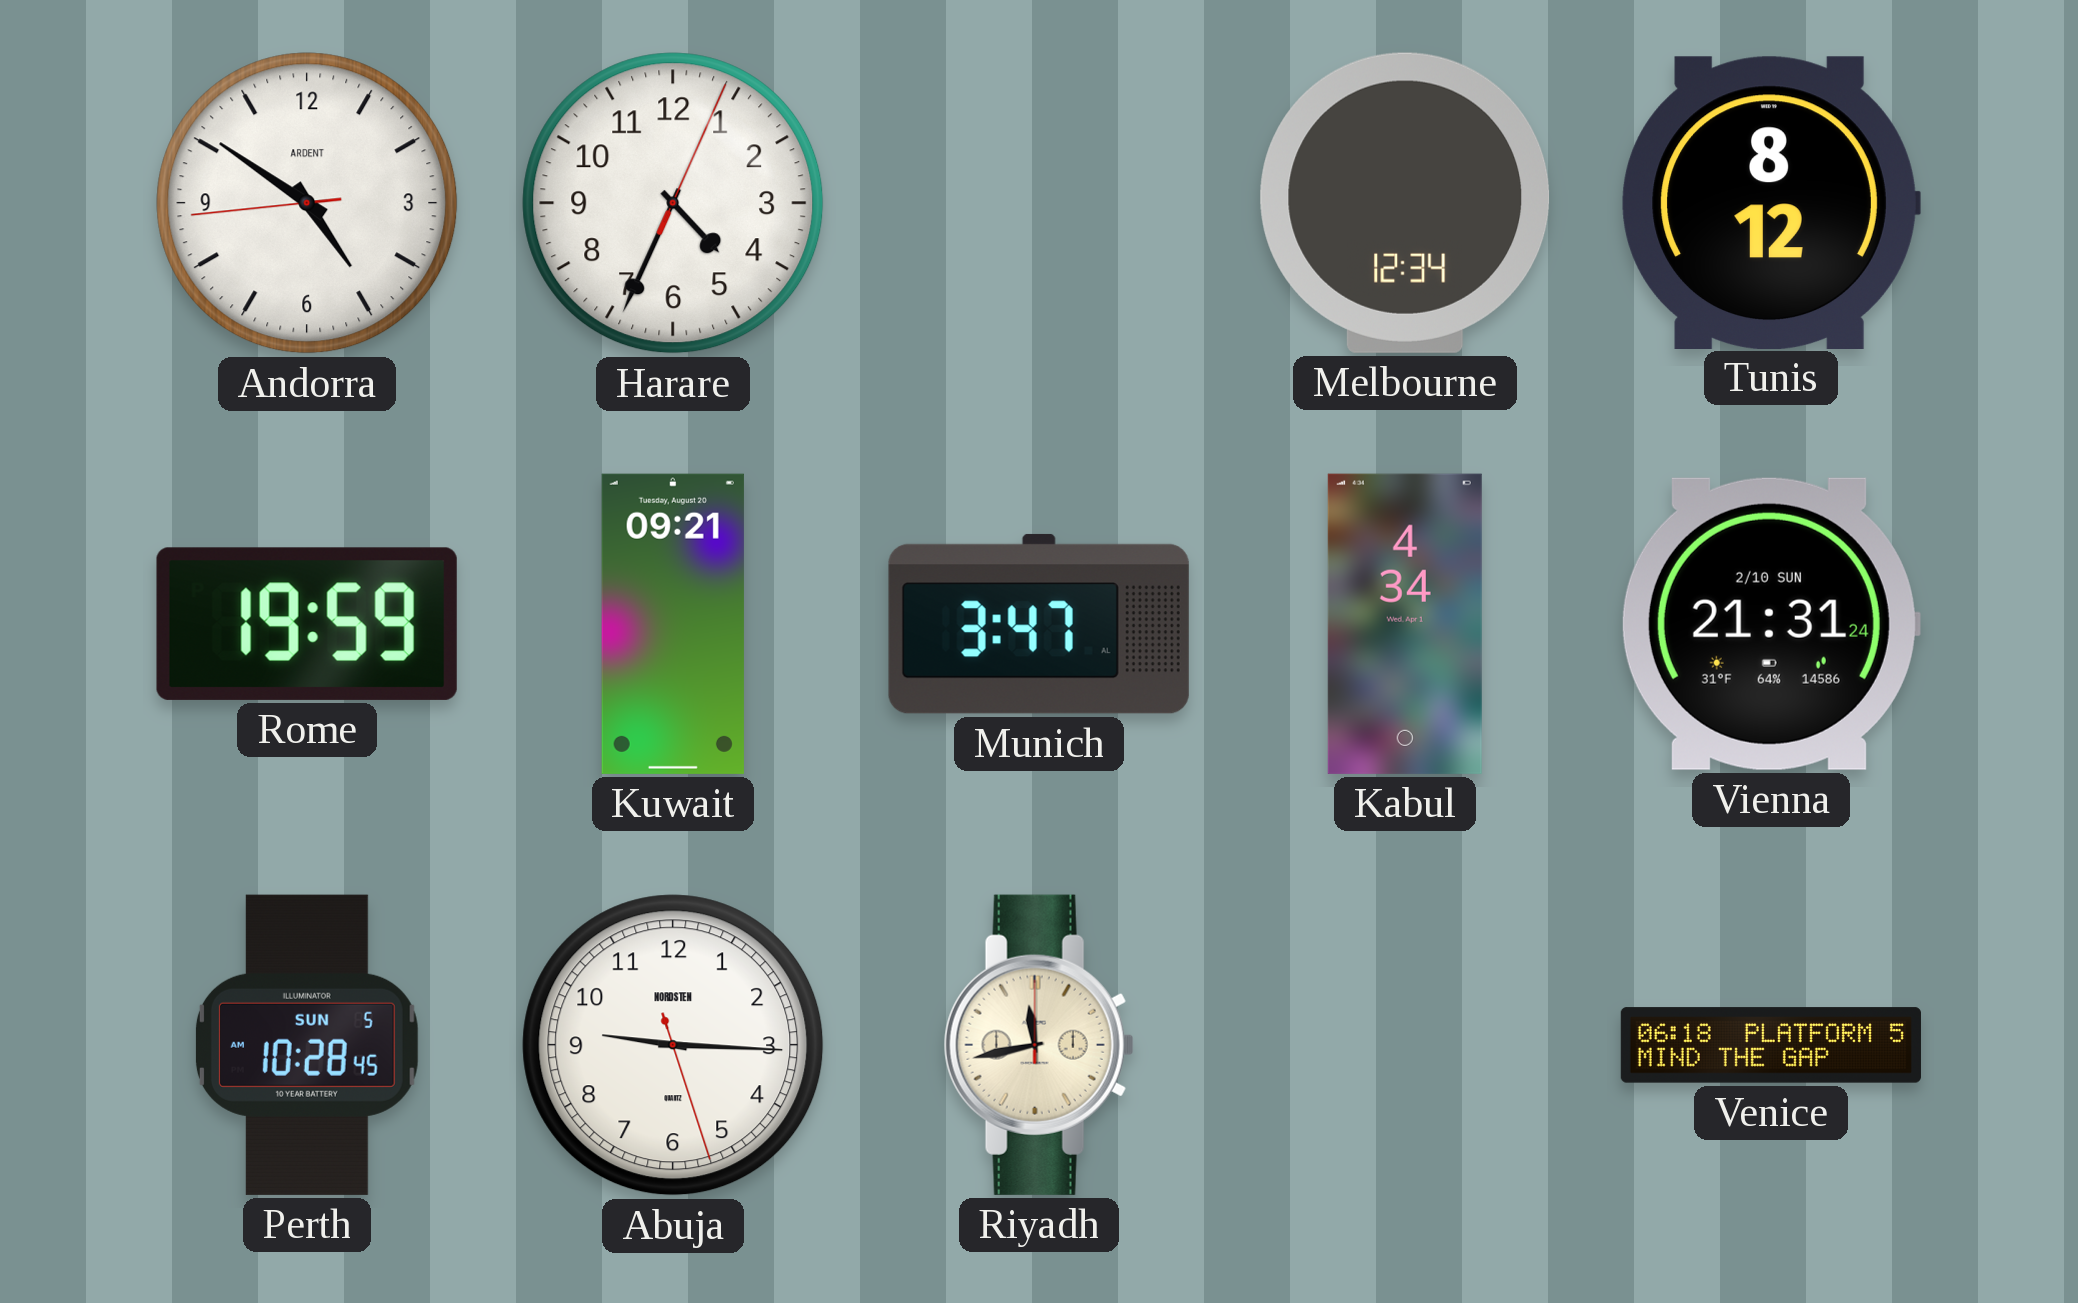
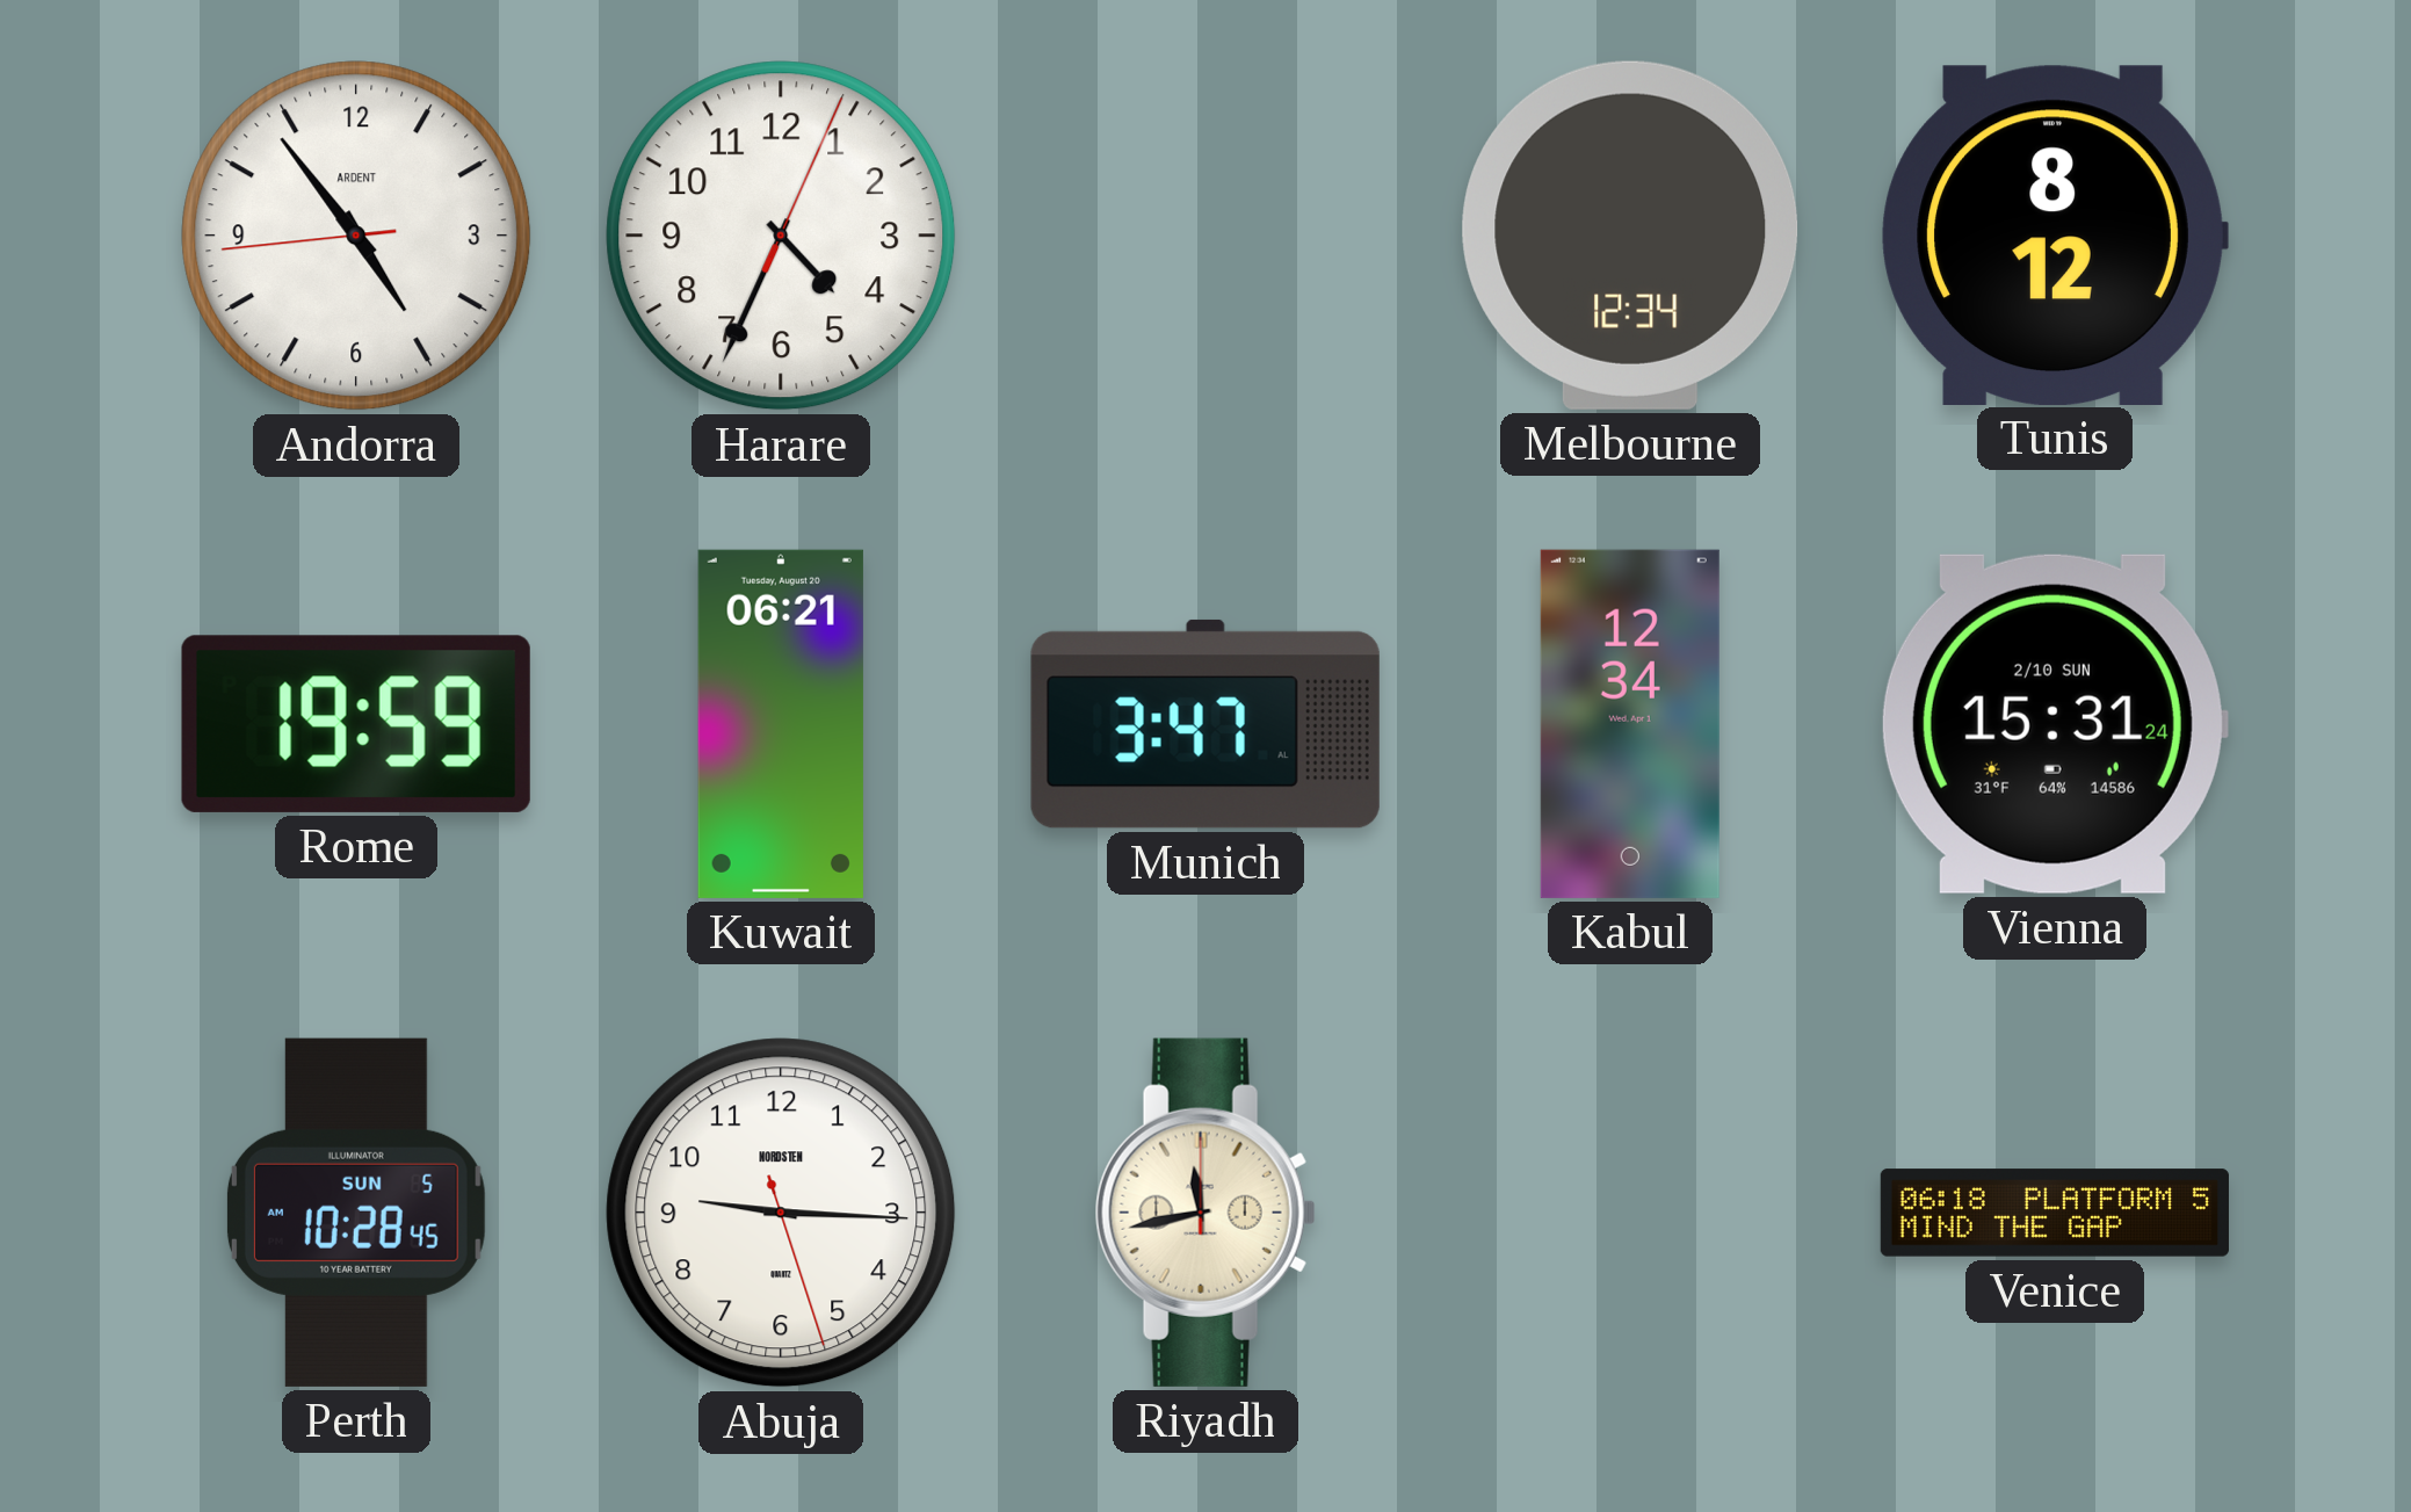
Andorra: 4:50 -> 4:53
Kuwait: 09:21 -> 06:21
Kabul: 4:34 -> 12:34
Vienna: 21:31 -> 15:31
